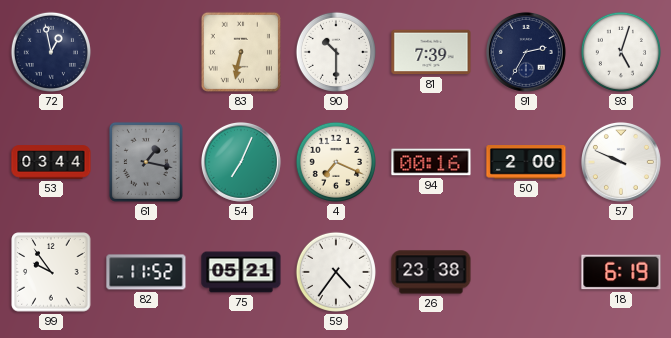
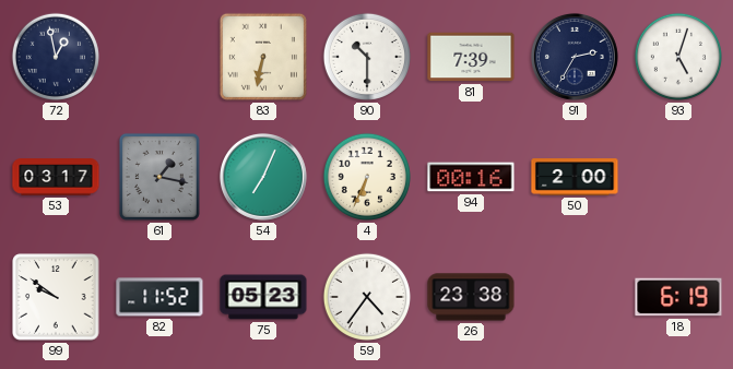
53: 03:44 -> 03:17
4: 7:19 -> 6:34
57: 9:49 -> none
99: 9:54 -> 9:51
75: 05:21 -> 05:23
